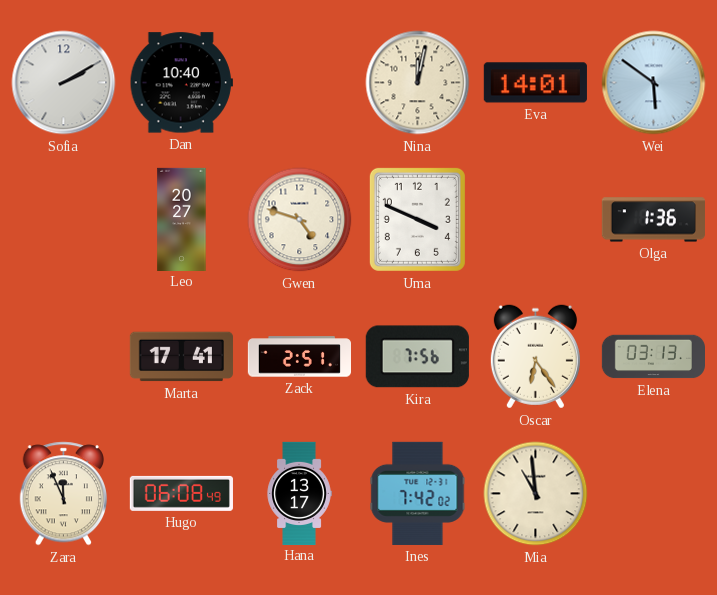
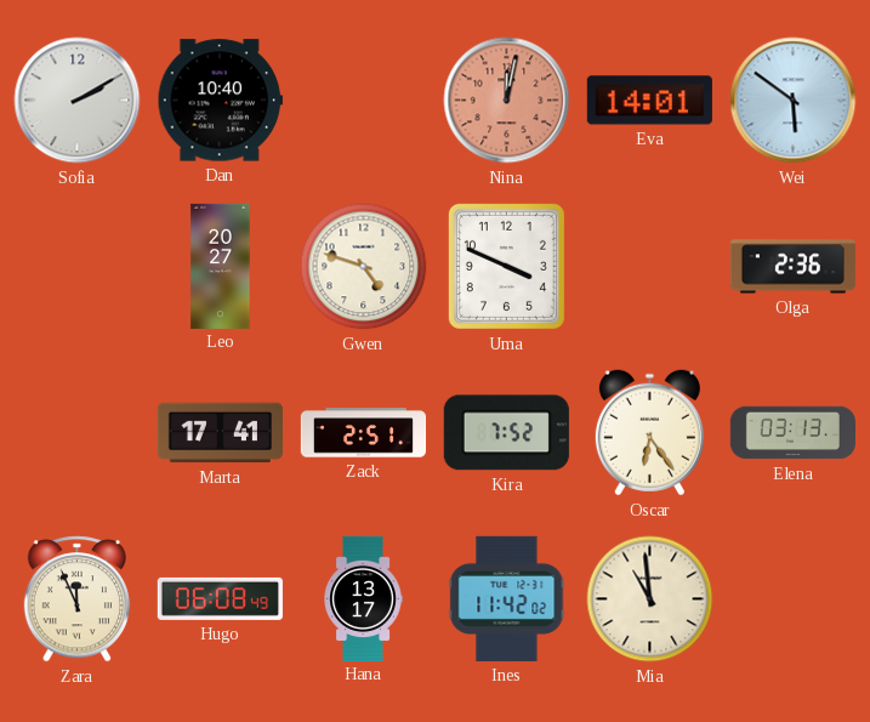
Nina dial: cream -> salmon
Olga: 1:36 -> 2:36
Kira: 7:56 -> 7:52
Ines: 7:42 -> 11:42
